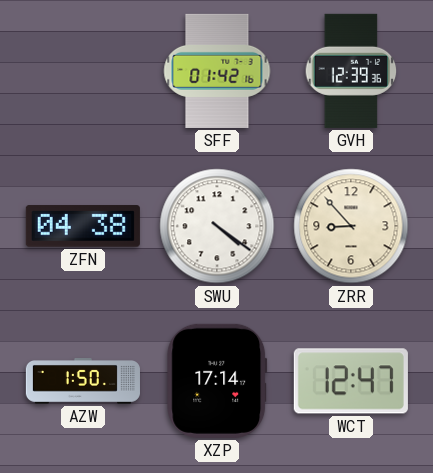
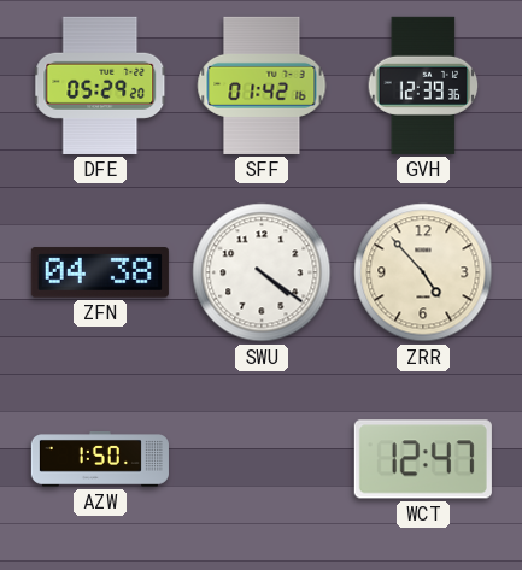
DFE: none -> 05:29
ZRR: 8:53 -> 4:53
XZP: 17:14 -> none
